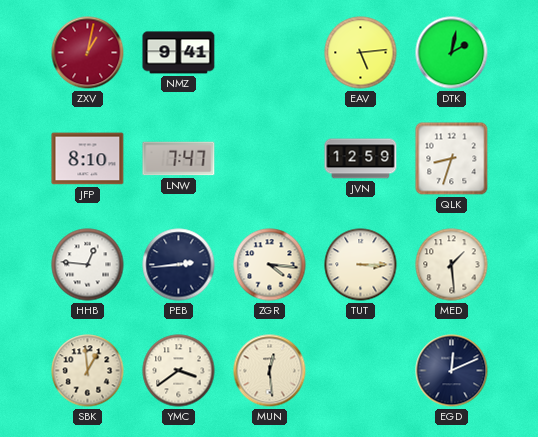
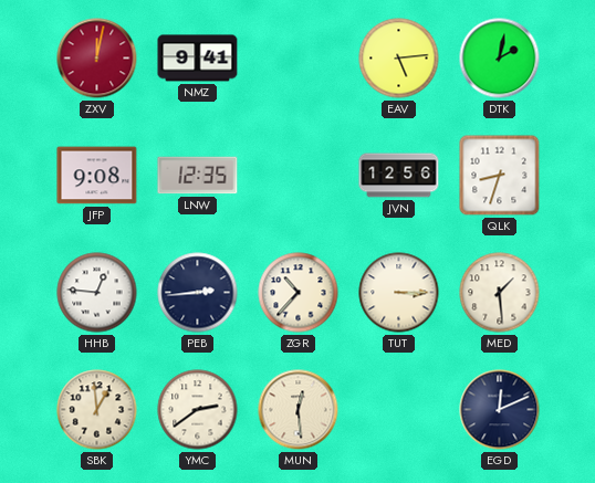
ZXV: 1:02 -> 12:02
JFP: 8:10 -> 9:08
LNW: 7:47 -> 12:35
JVN: 12:59 -> 12:56
ZGR: 4:16 -> 10:37
YMC: 3:39 -> 2:39
